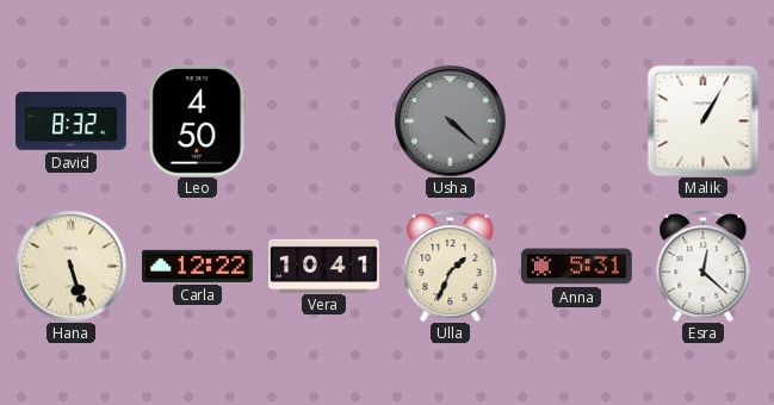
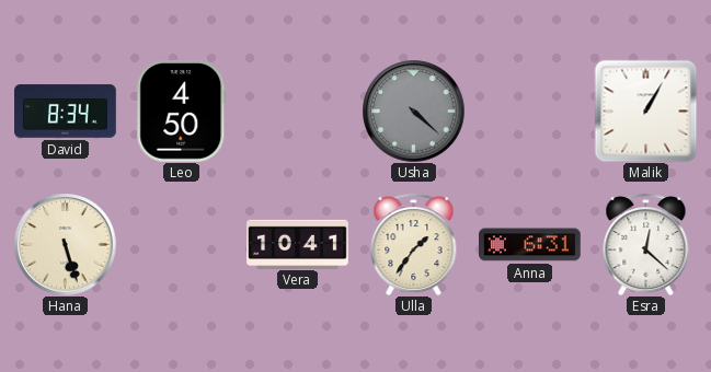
David: 8:32 -> 8:34
Carla: 12:22 -> none
Ulla: 1:34 -> 1:36
Anna: 5:31 -> 6:31
